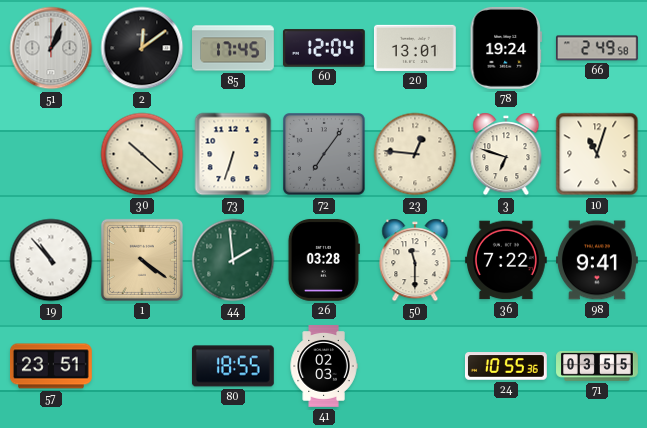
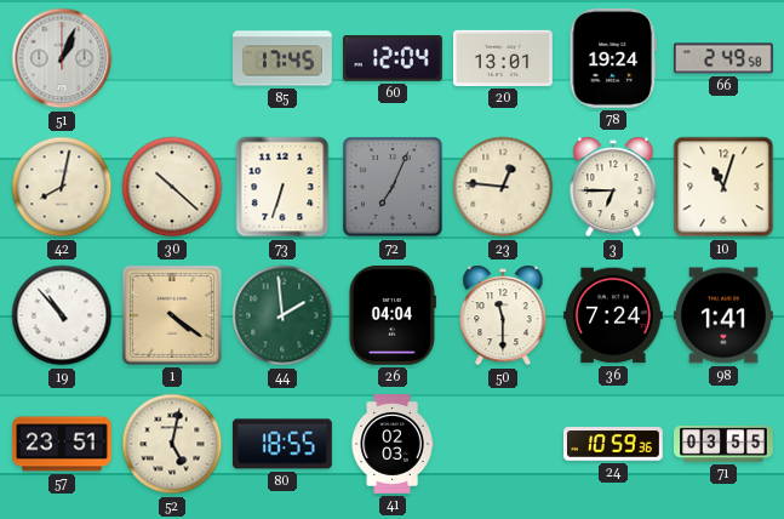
2: 12:09 -> none
42: none -> 8:02
72: 7:06 -> 7:04
3: 6:48 -> 6:45
26: 03:28 -> 04:04
36: 7:22 -> 7:24
98: 9:41 -> 1:41
52: none -> 5:02
24: 10:55 -> 10:59
